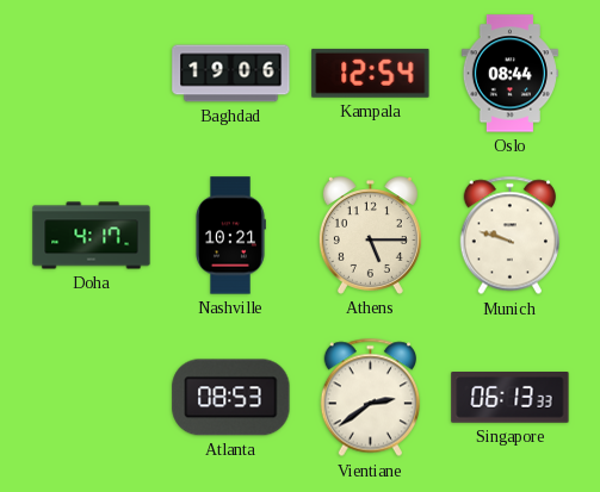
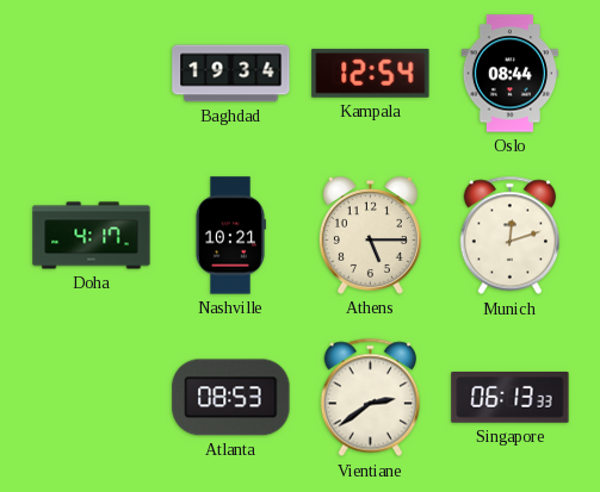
Baghdad: 19:06 -> 19:34
Munich: 9:48 -> 12:12
